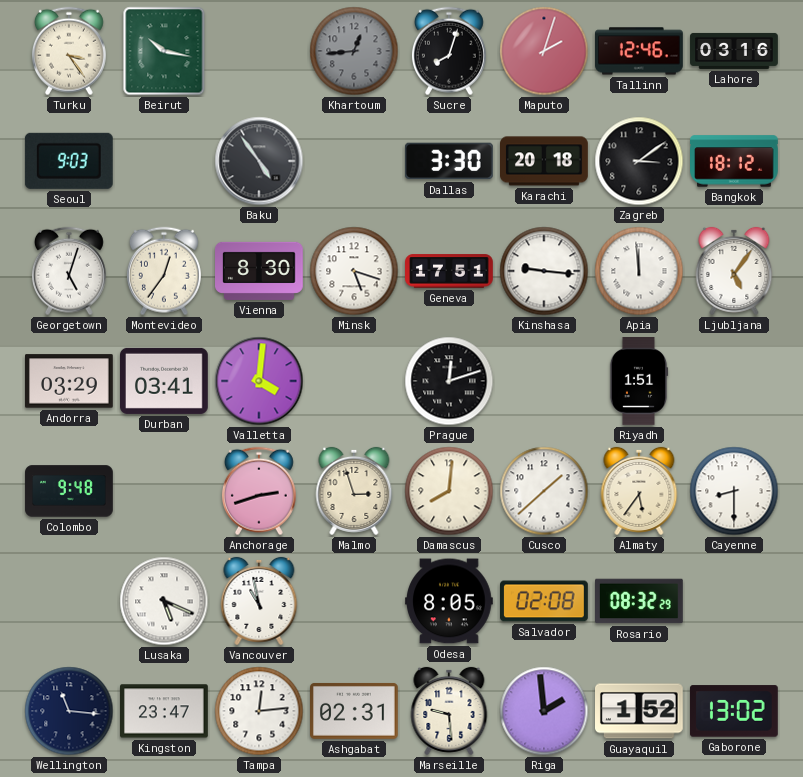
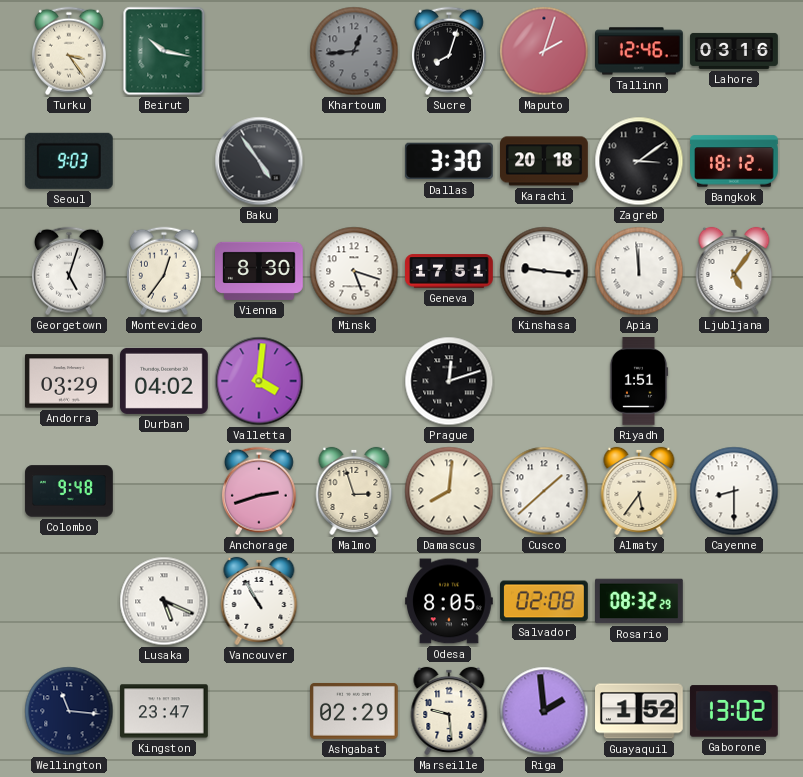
Durban: 03:41 -> 04:02
Vancouver: 10:58 -> 10:55
Tampa: 12:14 -> none
Ashgabat: 02:31 -> 02:29
